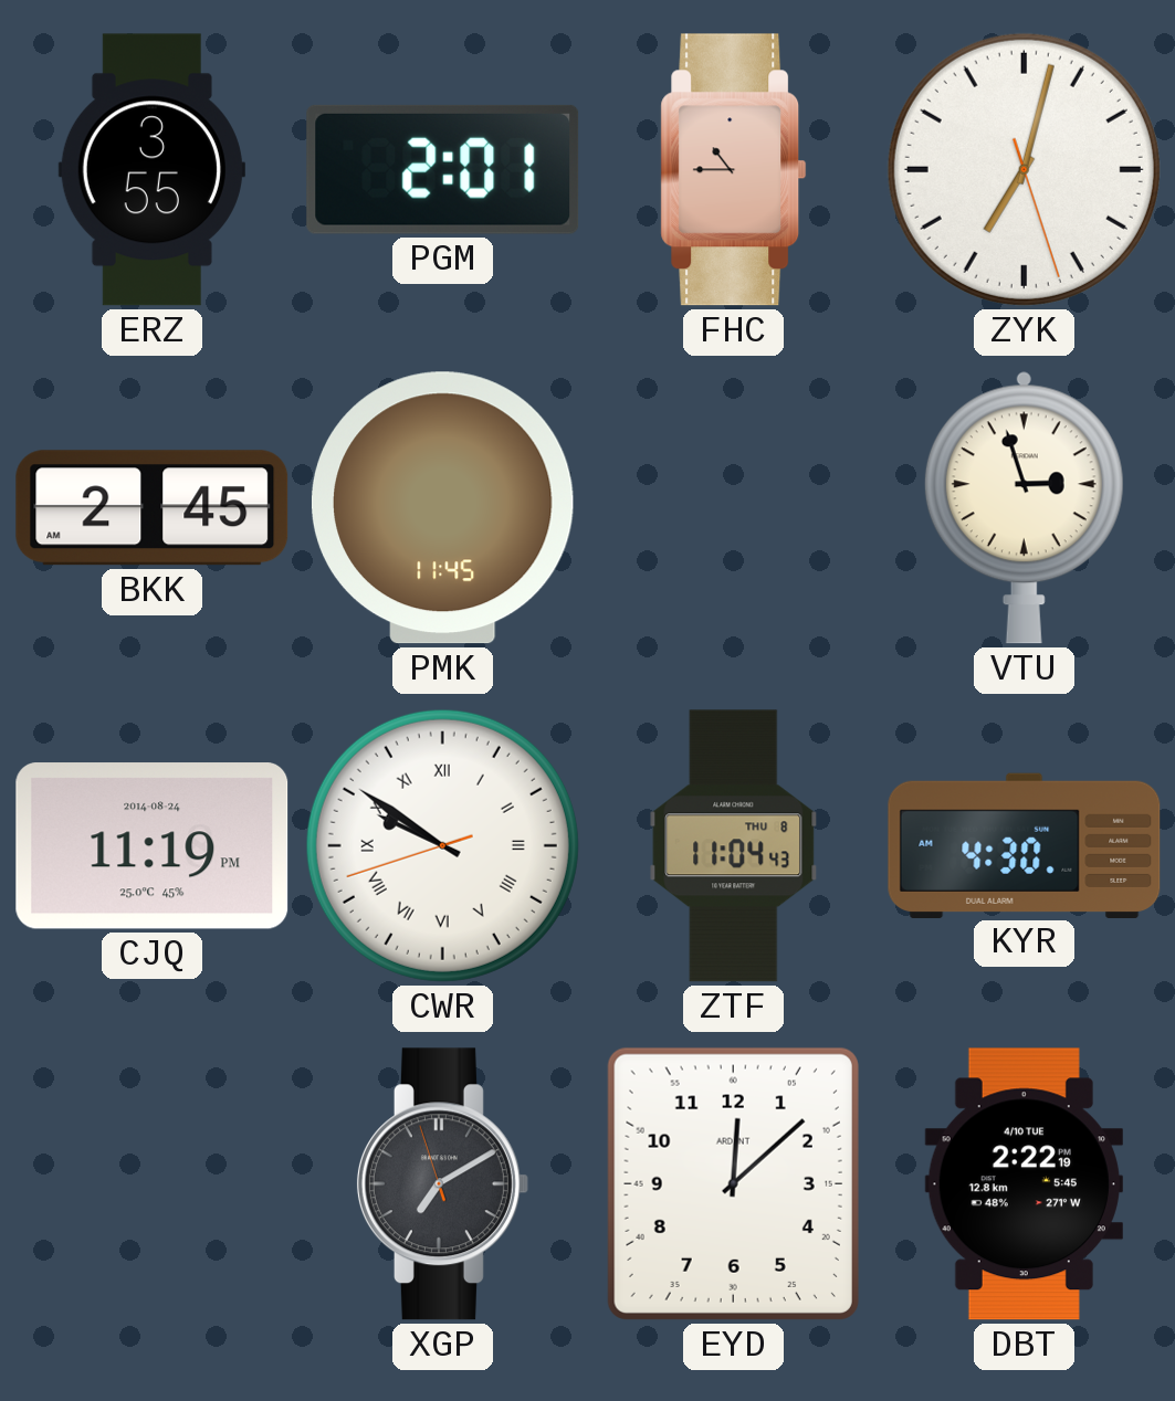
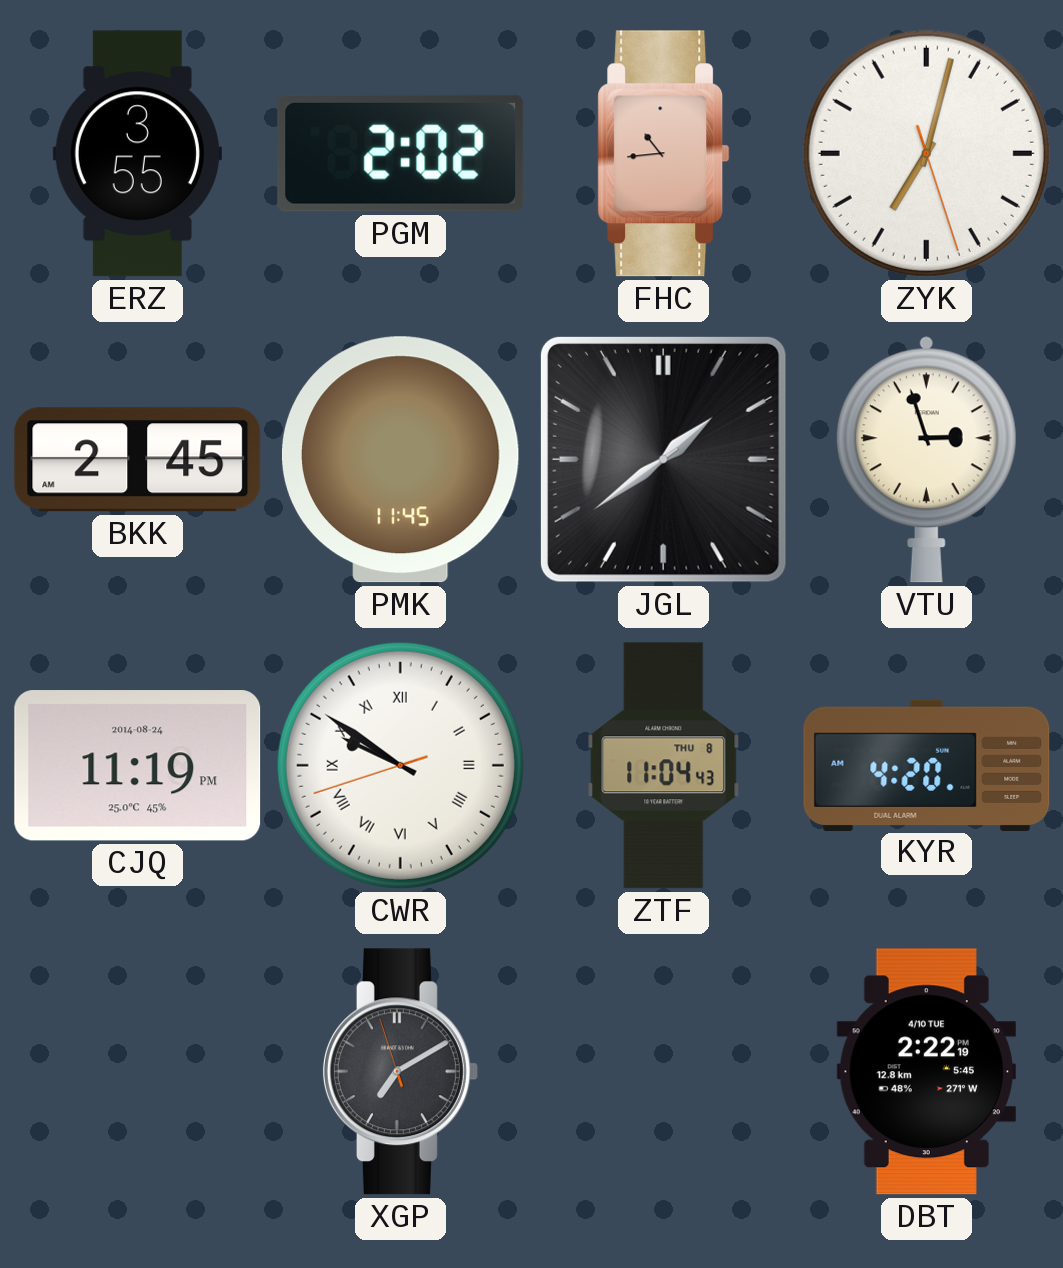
PGM: 2:01 -> 2:02
FHC: 10:45 -> 10:44
JGL: none -> 1:39
KYR: 4:30 -> 4:20
EYD: 12:08 -> none
